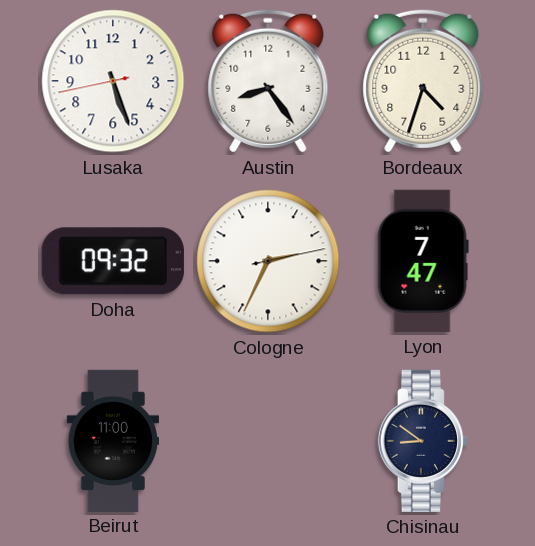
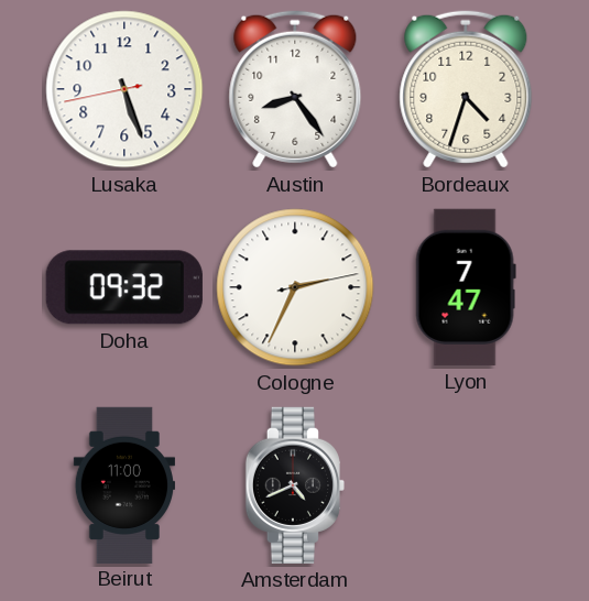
Amsterdam: none -> 4:41
Chisinau: 8:51 -> none
